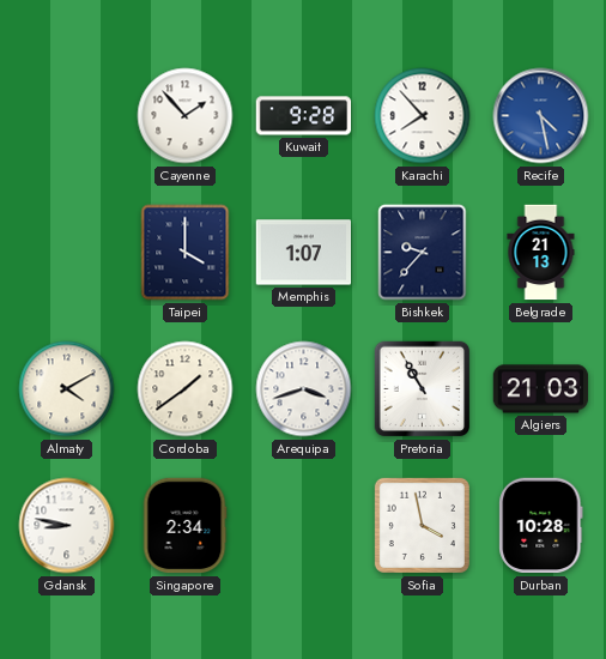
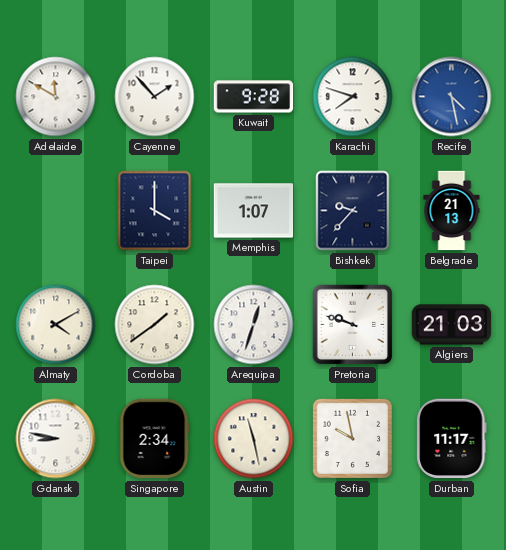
Adelaide: none -> 11:50
Karachi: 7:53 -> 7:48
Arequipa: 3:42 -> 12:33
Pretoria: 10:55 -> 9:48
Austin: none -> 11:28
Sofia: 3:58 -> 9:58
Durban: 10:28 -> 11:17
